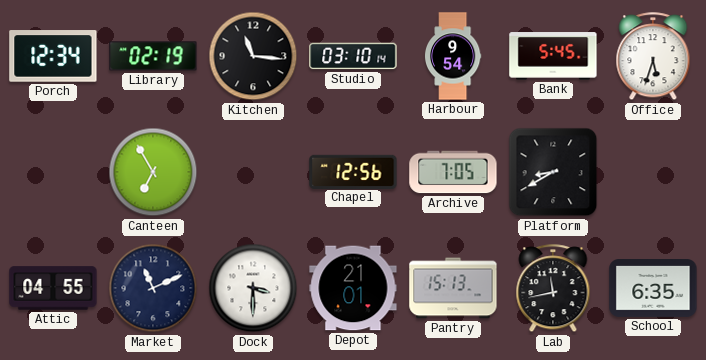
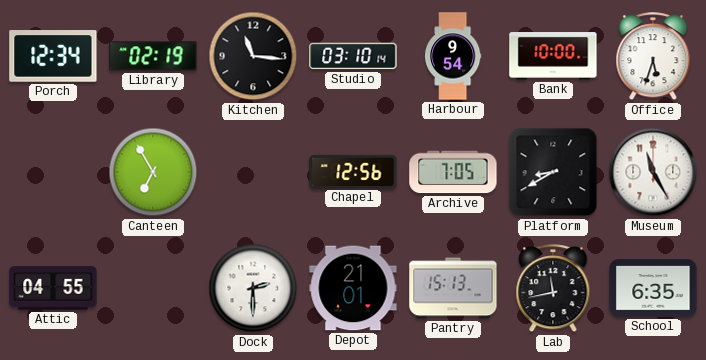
Bank: 5:45 -> 10:00
Museum: none -> 11:25
Market: 11:11 -> none
Dock: 3:30 -> 2:30
